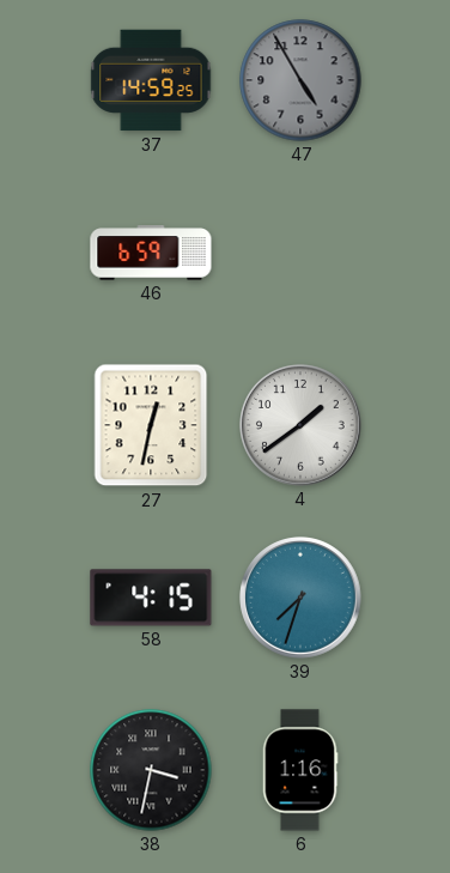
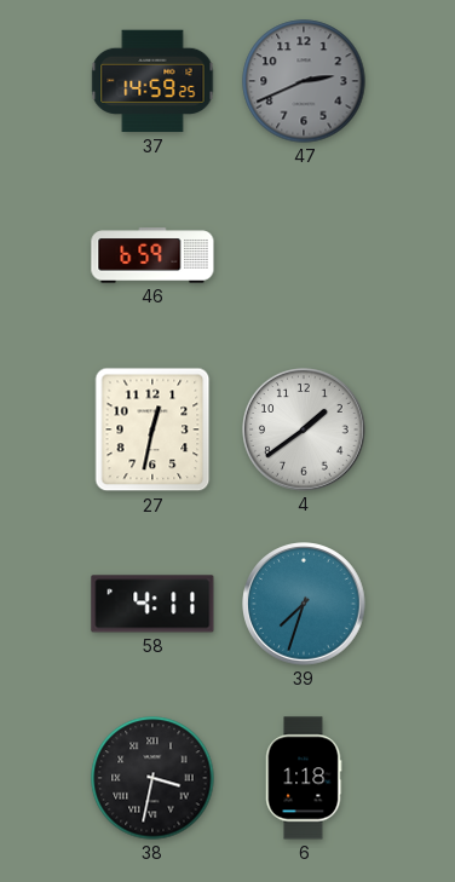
47: 4:55 -> 2:41
58: 4:15 -> 4:11
6: 1:16 -> 1:18
